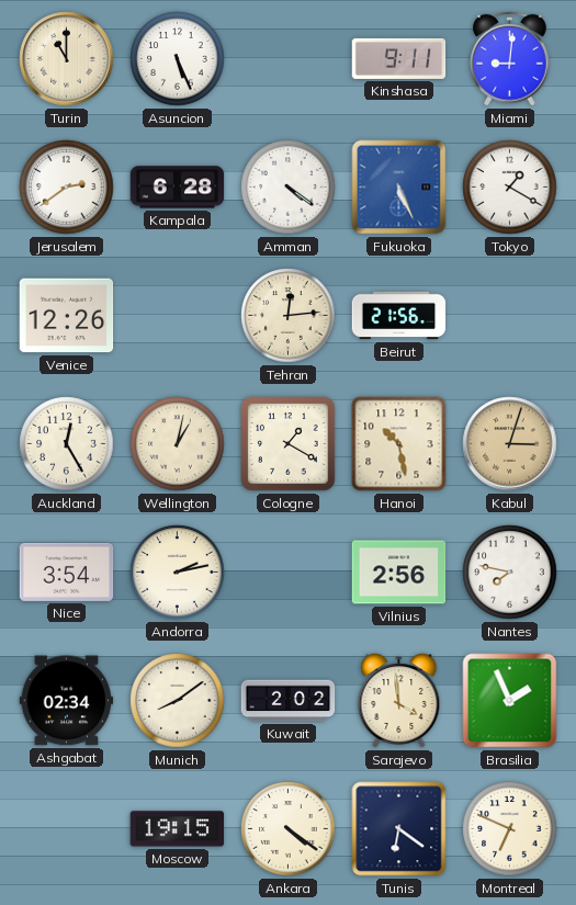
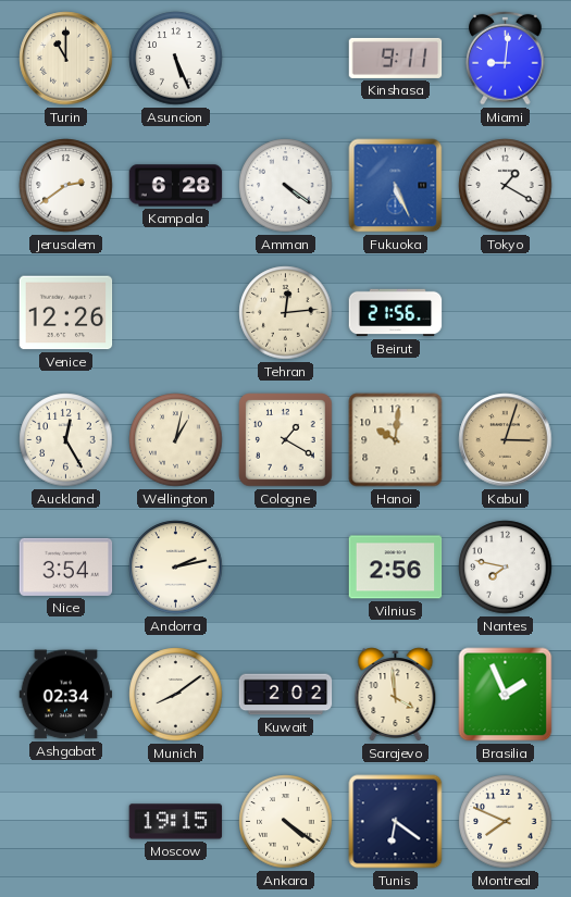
Hanoi: 10:28 -> 10:01
Montreal: 6:49 -> 7:49
